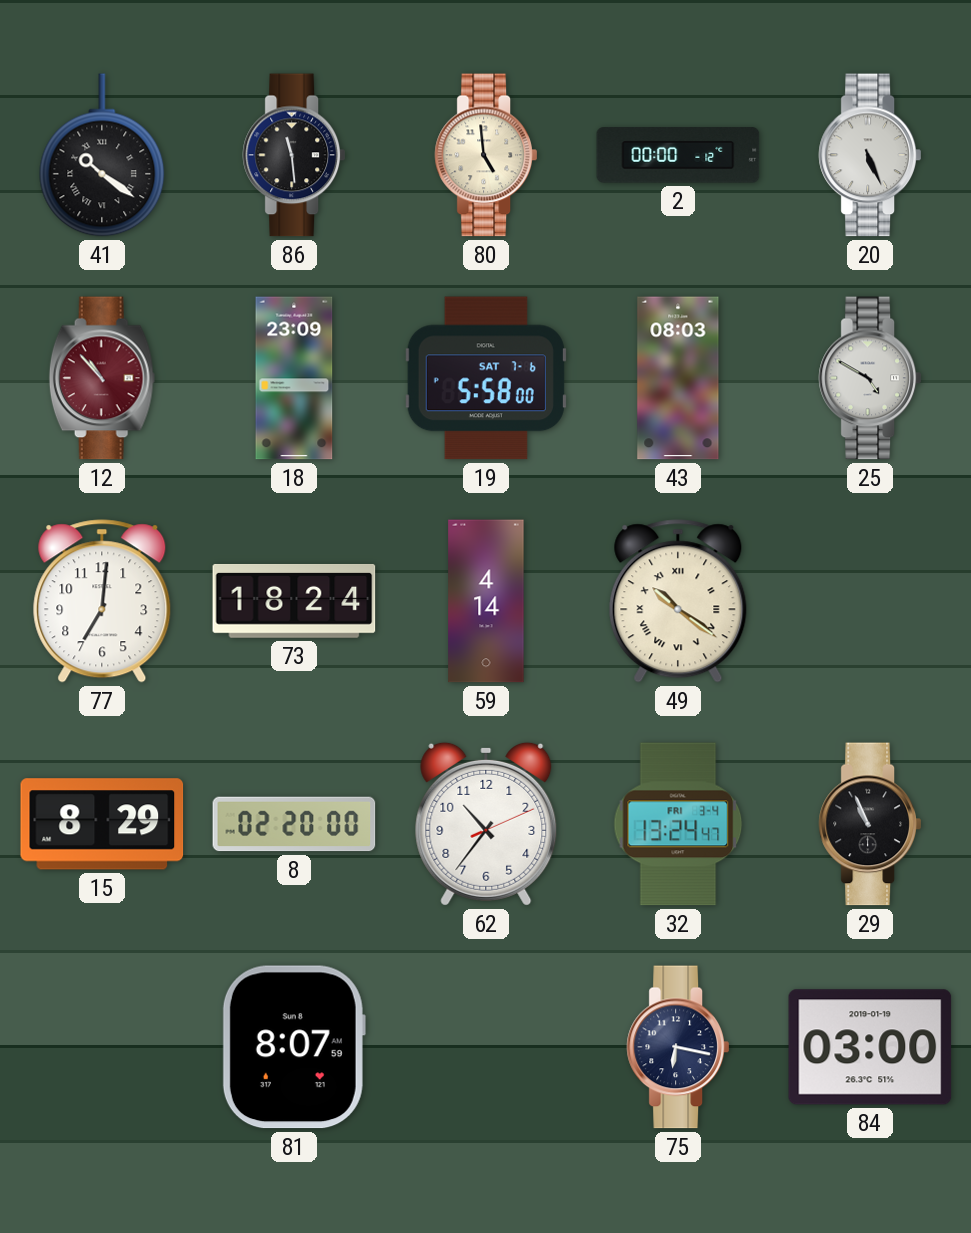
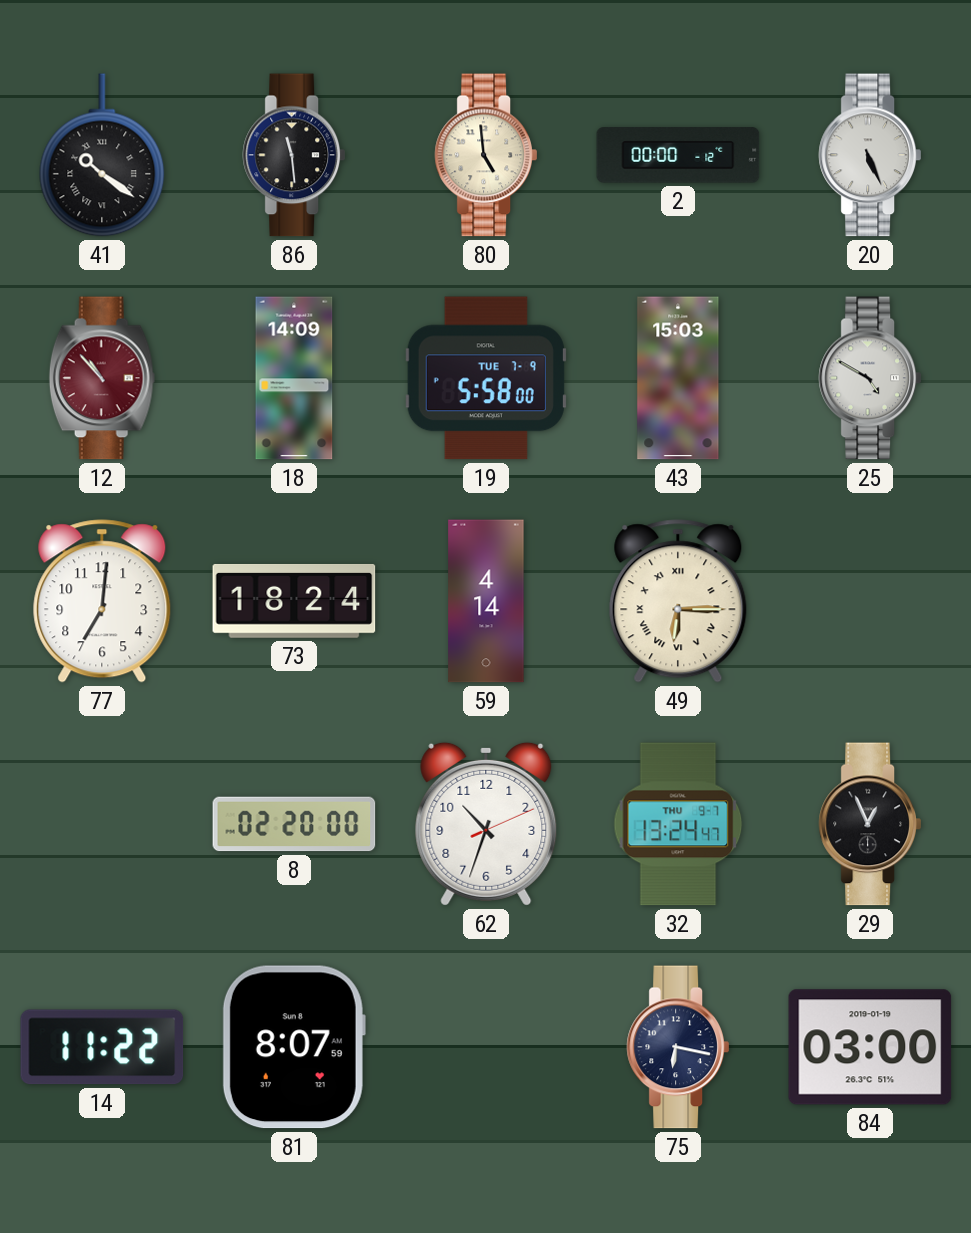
18: 23:09 -> 14:09
19 date: SAT 7-6 -> TUE 7-9
43: 08:03 -> 15:03
49: 10:21 -> 6:15
15: 8:29 -> none
62: 10:36 -> 10:33
32 date: FRI 3-4 -> THU 9-7
29: 10:56 -> 12:56
14: none -> 11:22
